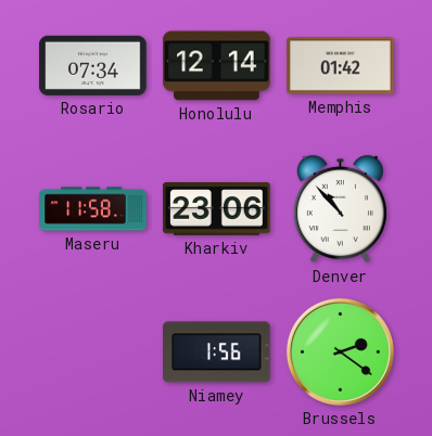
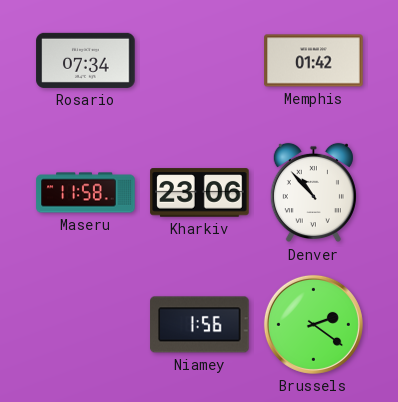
Honolulu: 12:14 -> none
